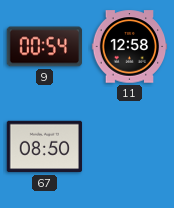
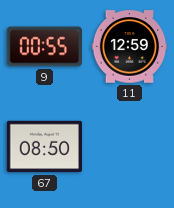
9: 00:54 -> 00:55
11: 12:58 -> 12:59
